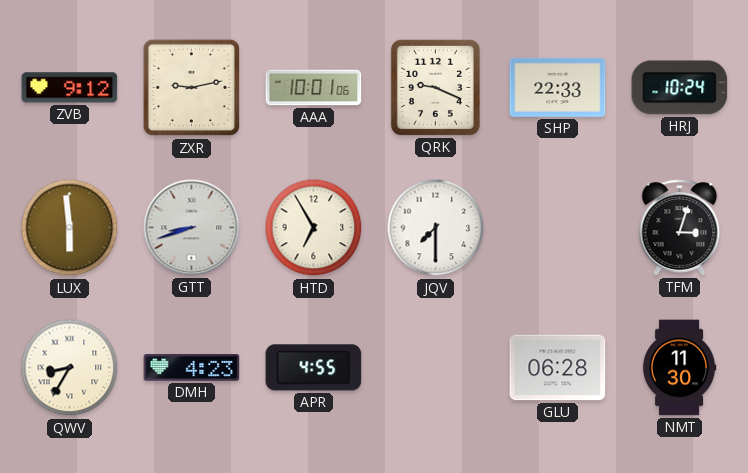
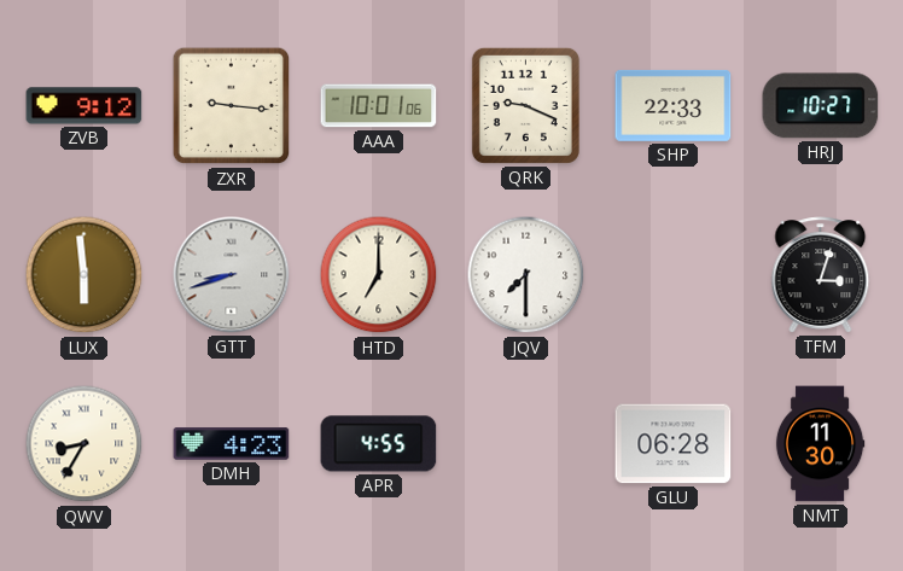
ZXR: 9:13 -> 9:16
HRJ: 10:24 -> 10:27
HTD: 6:55 -> 7:00
